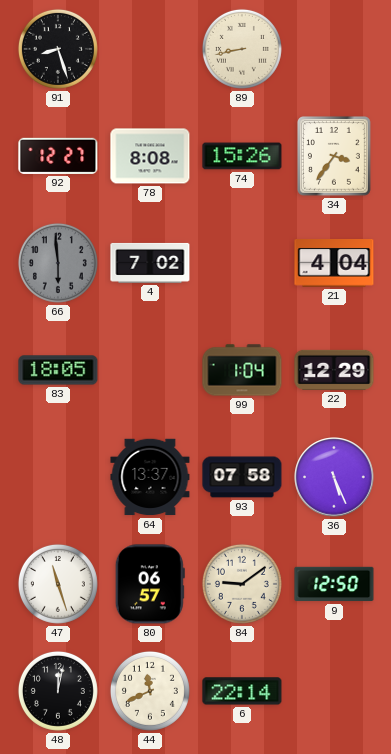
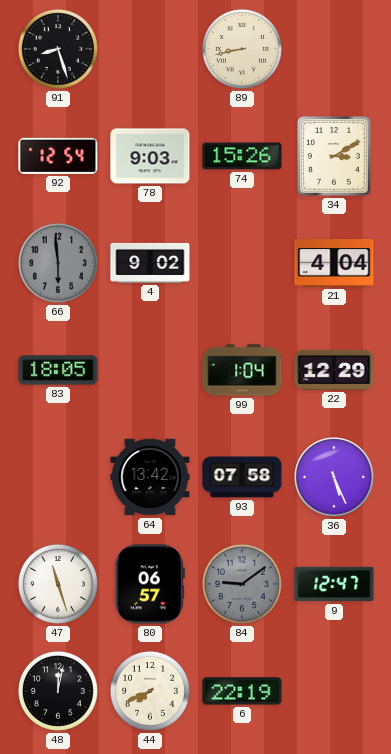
92: 12:27 -> 12:54
78: 8:08 -> 9:03
34: 3:36 -> 3:10
4: 7:02 -> 9:02
64: 13:37 -> 13:42
84 dial: cream -> grey
9: 12:50 -> 12:47
44: 11:41 -> 7:41
6: 22:14 -> 22:19
